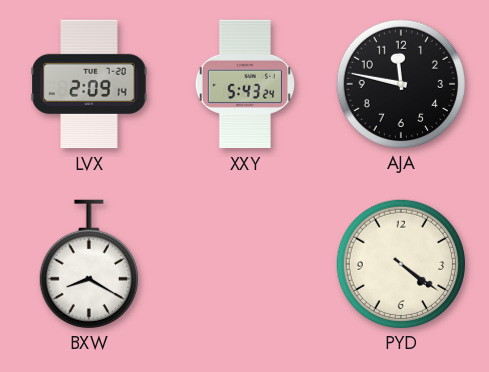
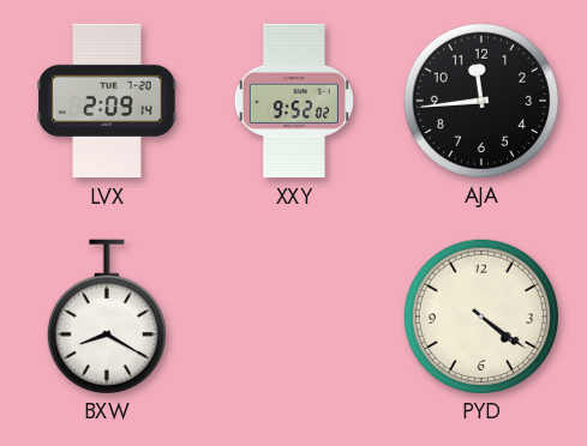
XXY: 5:43 -> 9:52
AJA: 11:47 -> 11:44
